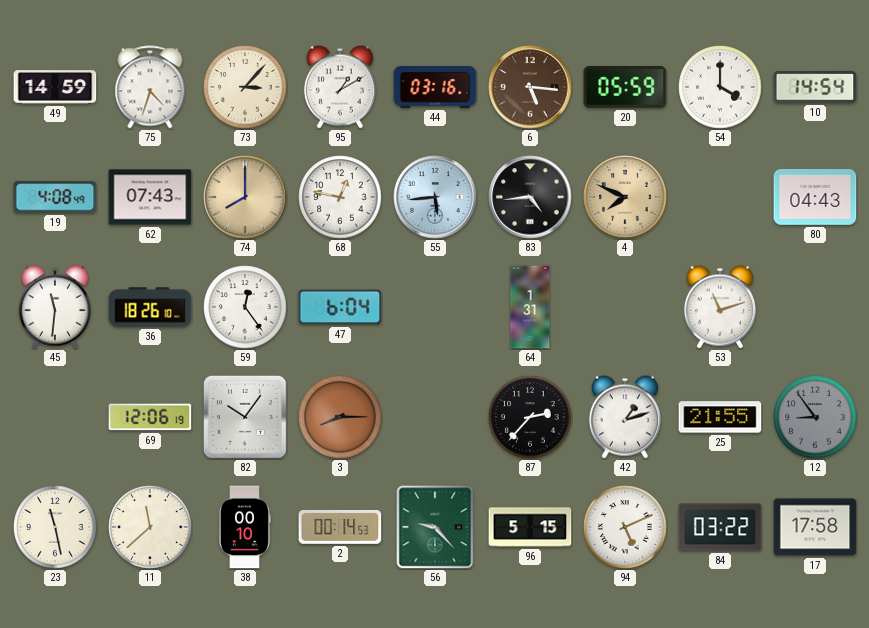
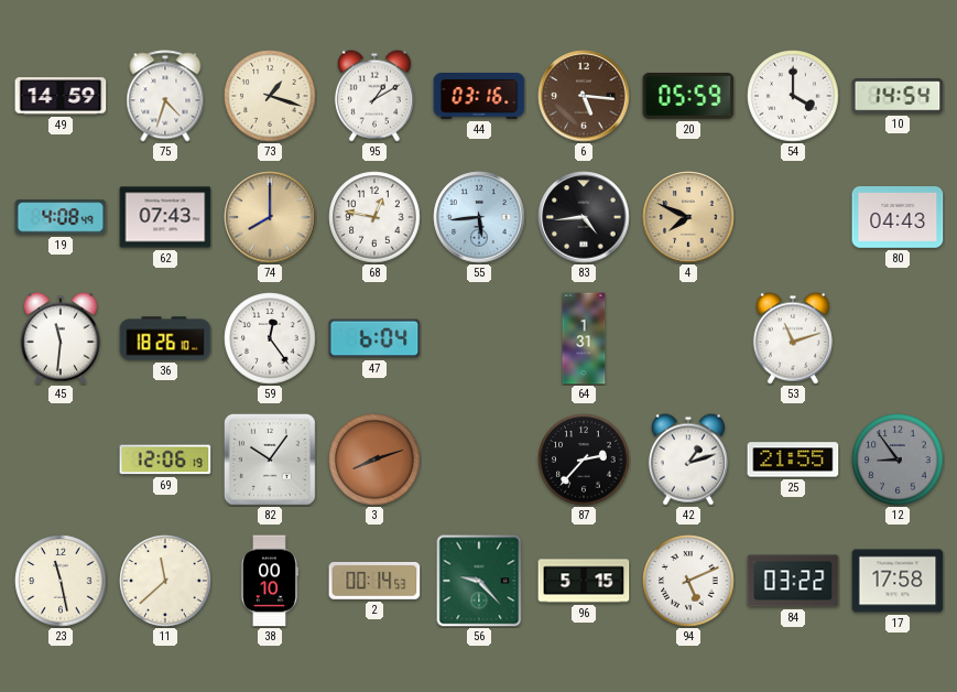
73: 3:07 -> 1:18
3: 8:15 -> 8:12
